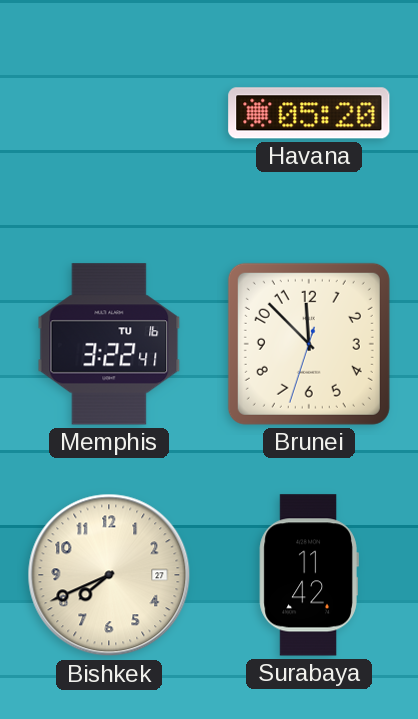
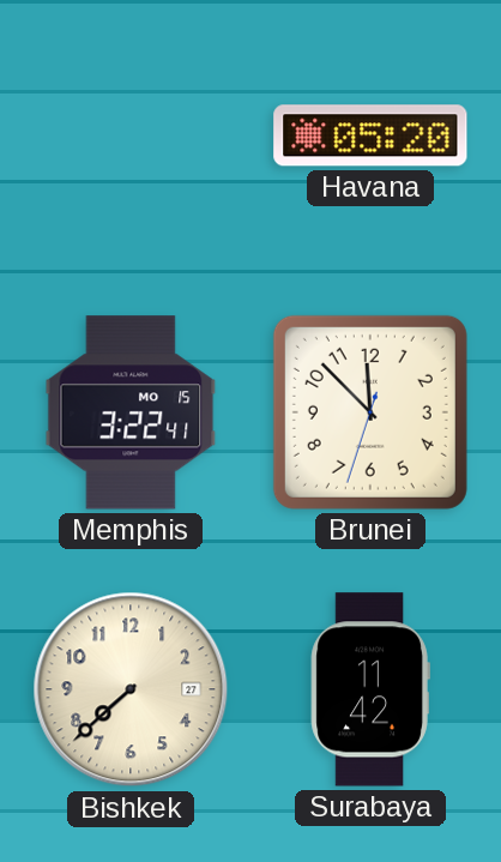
Memphis date: TU 16 -> MO 15
Bishkek: 7:41 -> 7:38
